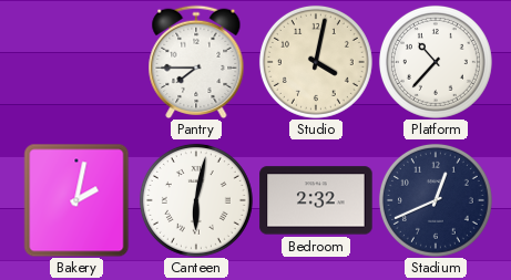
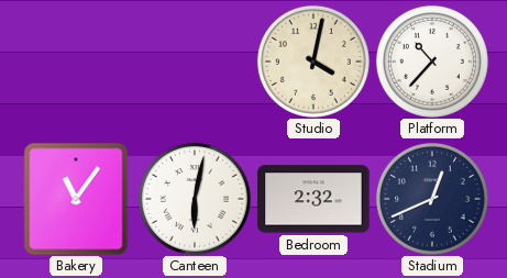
Pantry: 7:45 -> none
Bakery: 2:02 -> 11:06
